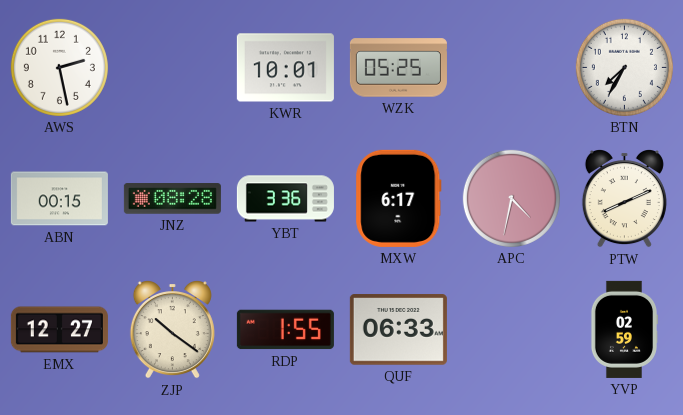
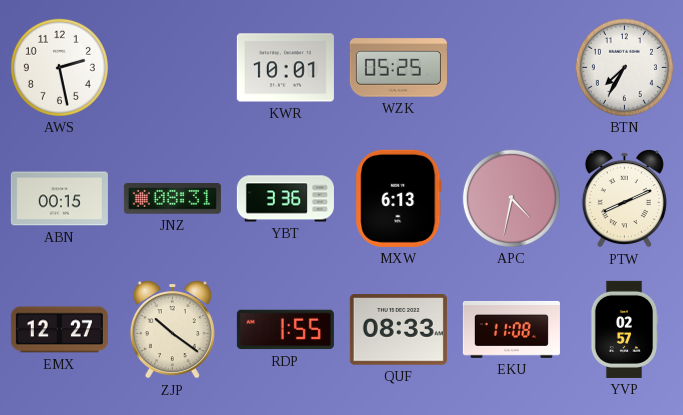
JNZ: 08:28 -> 08:31
MXW: 6:17 -> 6:13
QUF: 06:33 -> 08:33
EKU: none -> 11:08
YVP: 02:59 -> 02:57
